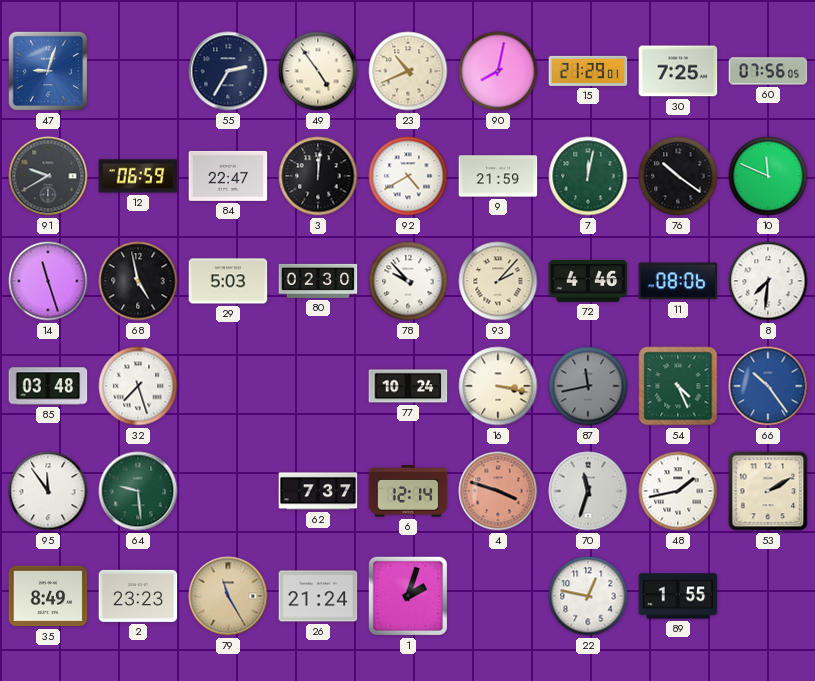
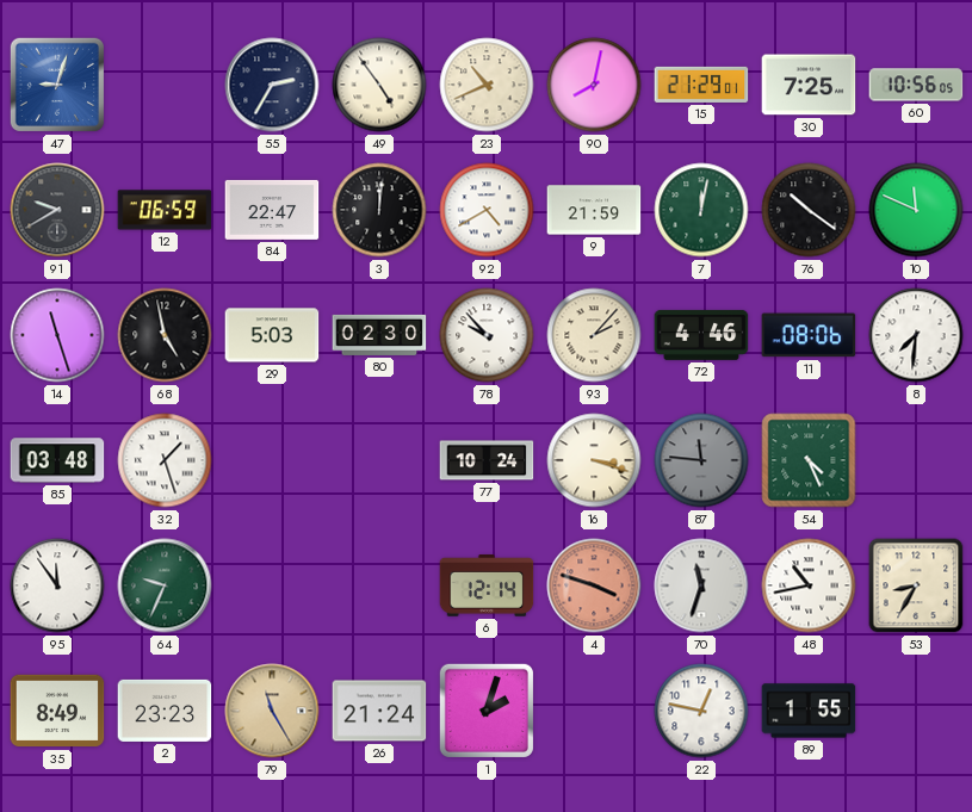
60: 07:56 -> 10:56
32: 7:27 -> 1:27
16: 3:17 -> 3:18
87: 11:43 -> 11:46
66: 10:24 -> none
64: 9:29 -> 9:34
62: 7:37 -> none
48: 1:43 -> 10:43
53: 2:10 -> 8:35
